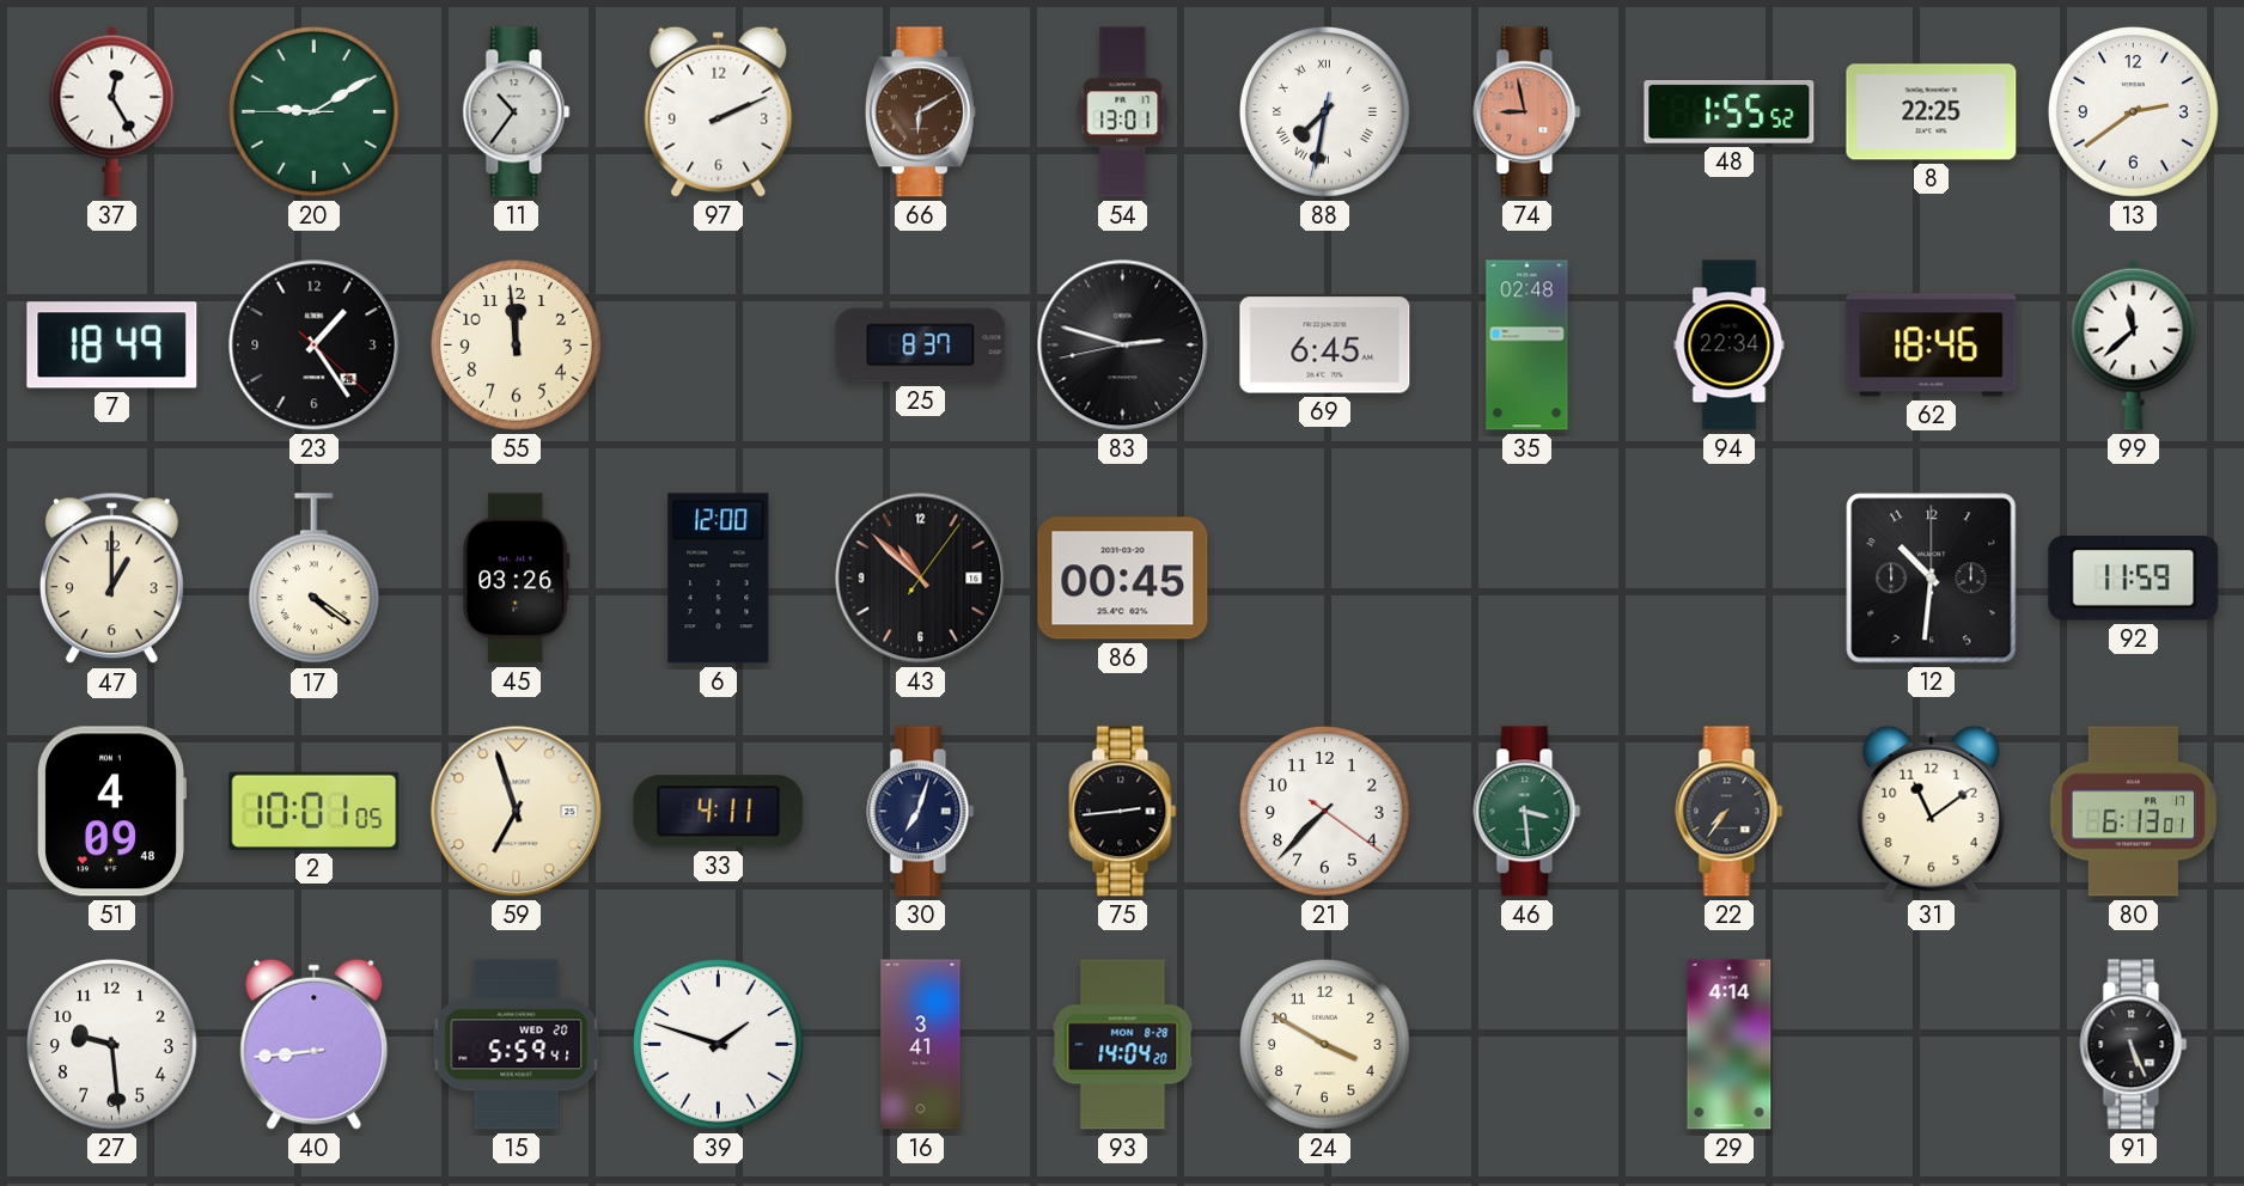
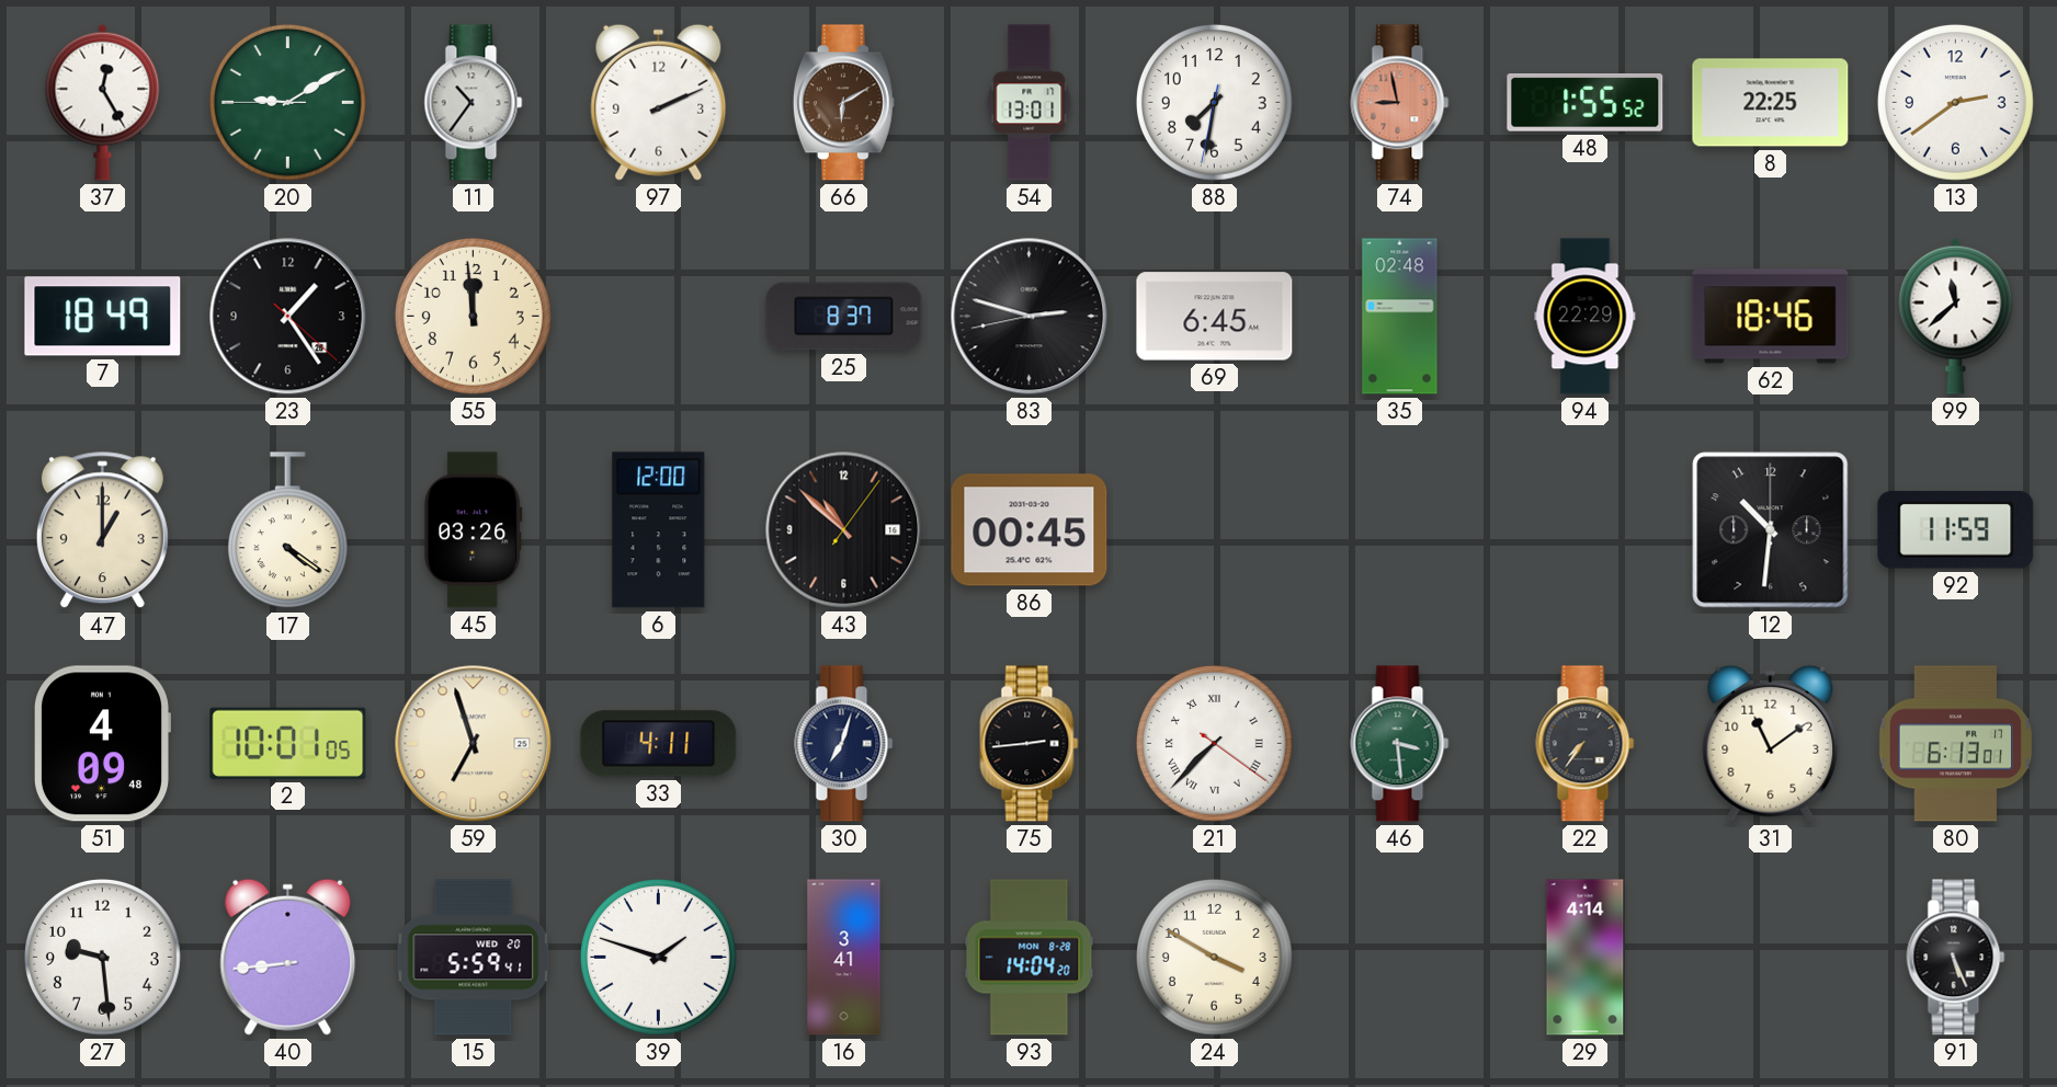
88 numerals: Roman -> Arabic
94: 22:34 -> 22:29
21 numerals: Arabic -> Roman
